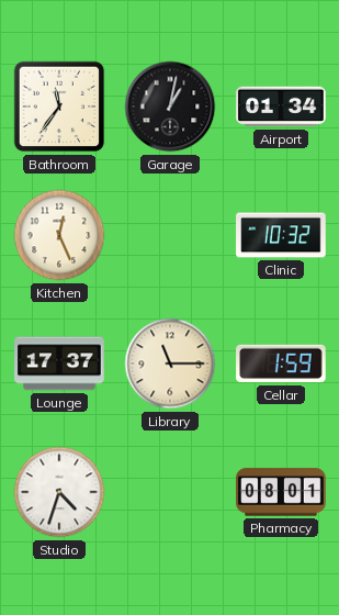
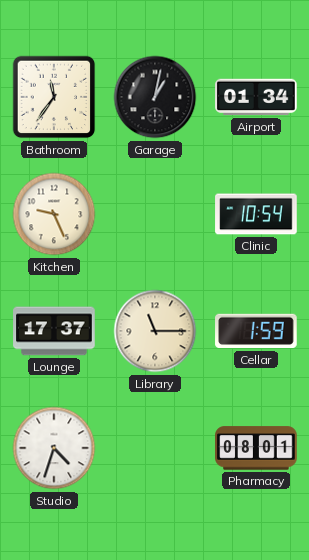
Kitchen: 12:26 -> 9:26
Clinic: 10:32 -> 10:54
